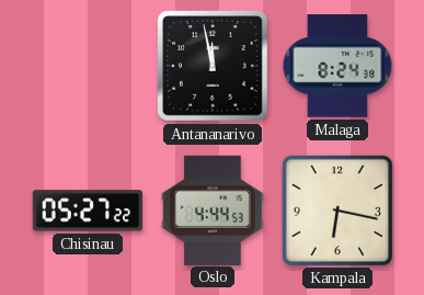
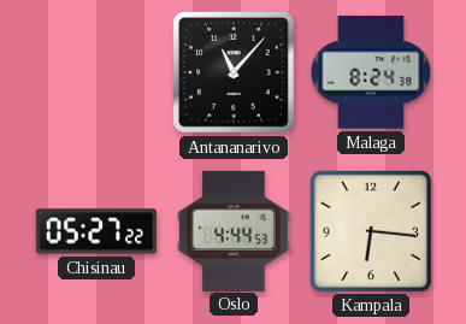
Antananarivo: 11:58 -> 11:07
Kampala: 6:17 -> 6:16
